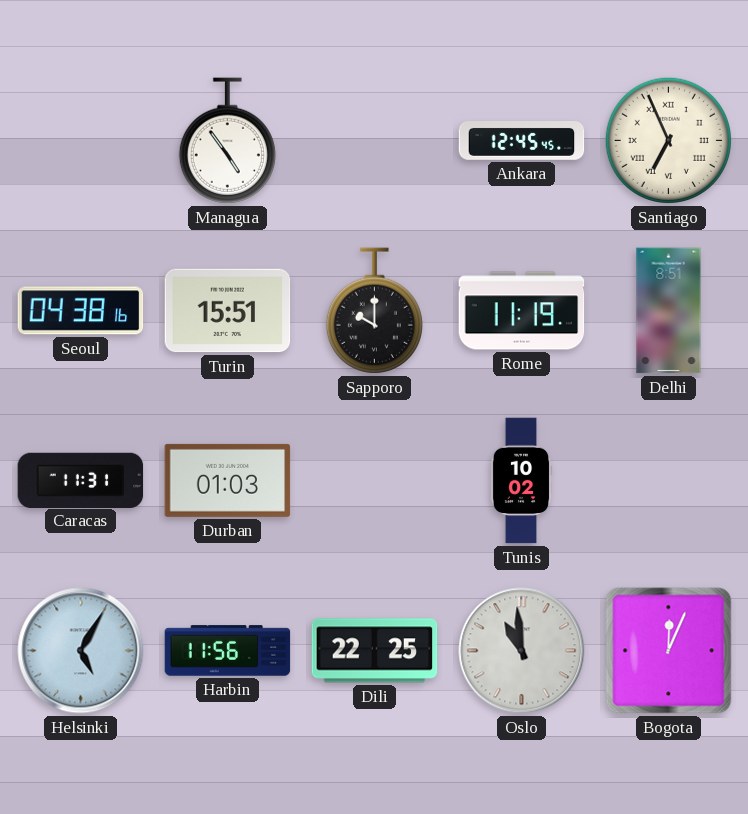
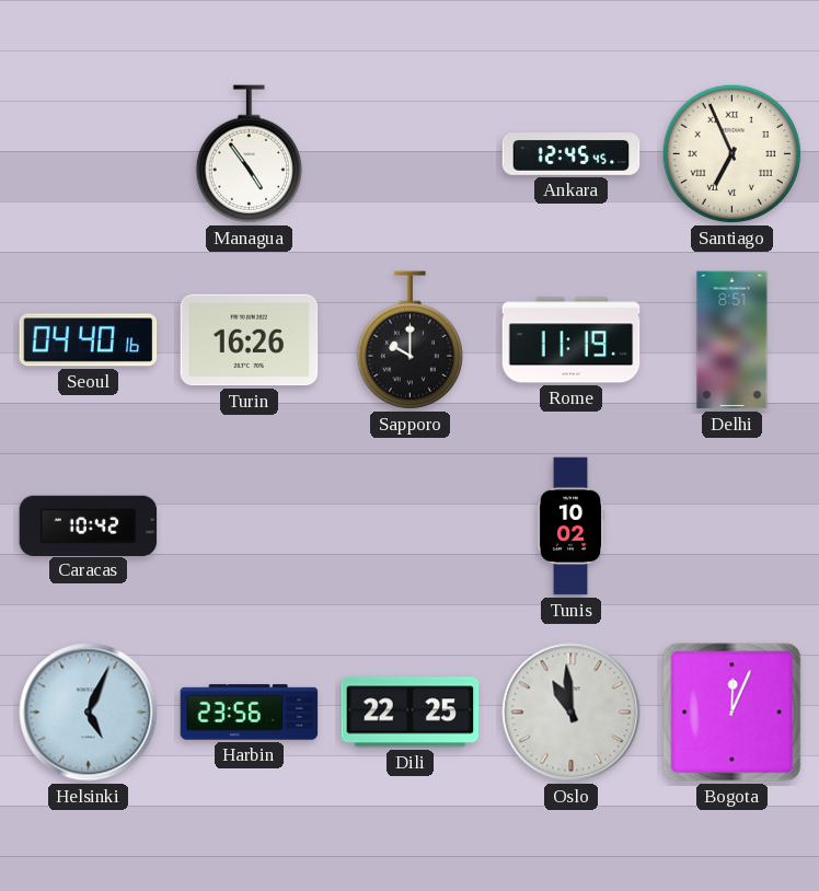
Seoul: 04:38 -> 04:40
Turin: 15:51 -> 16:26
Caracas: 11:31 -> 10:42
Durban: 01:03 -> none
Helsinki: 5:05 -> 5:04
Harbin: 11:56 -> 23:56
